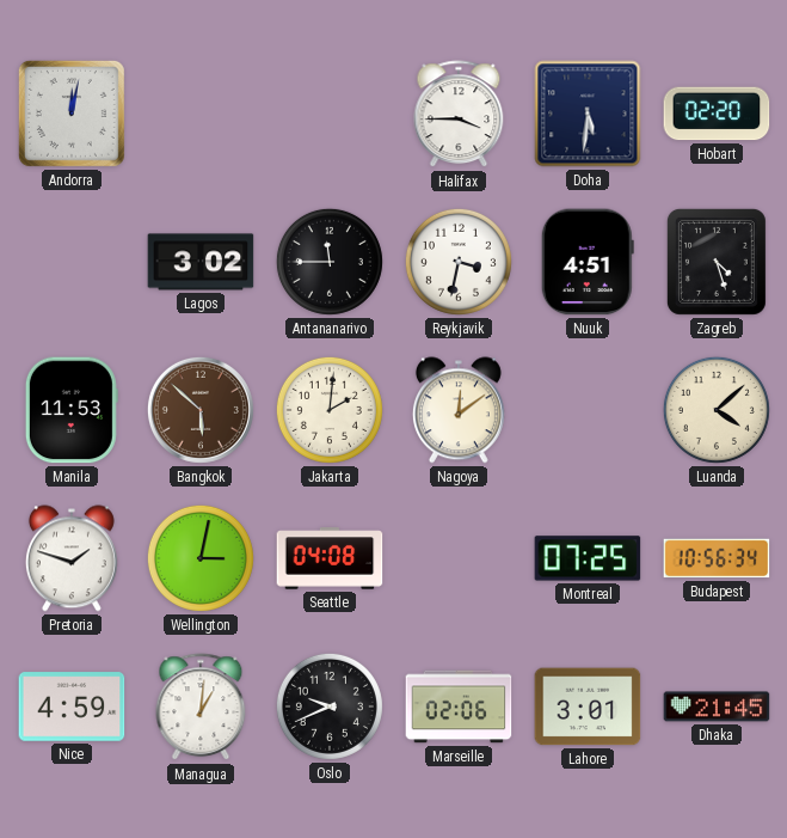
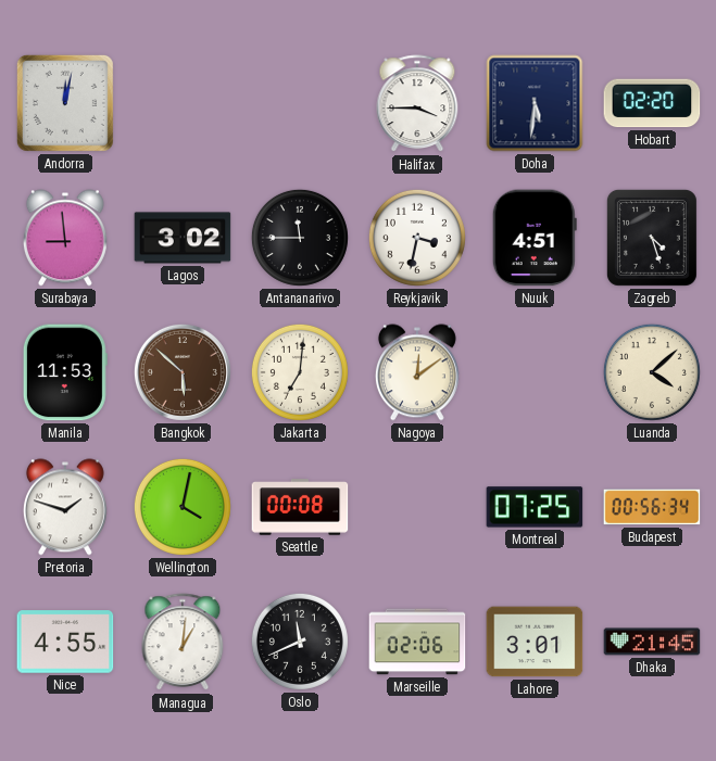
Surabaya: none -> 8:59
Jakarta: 2:01 -> 7:01
Wellington: 3:02 -> 4:02
Seattle: 04:08 -> 00:08
Budapest: 10:56 -> 00:56
Nice: 4:59 -> 4:55
Oslo: 9:41 -> 11:41
